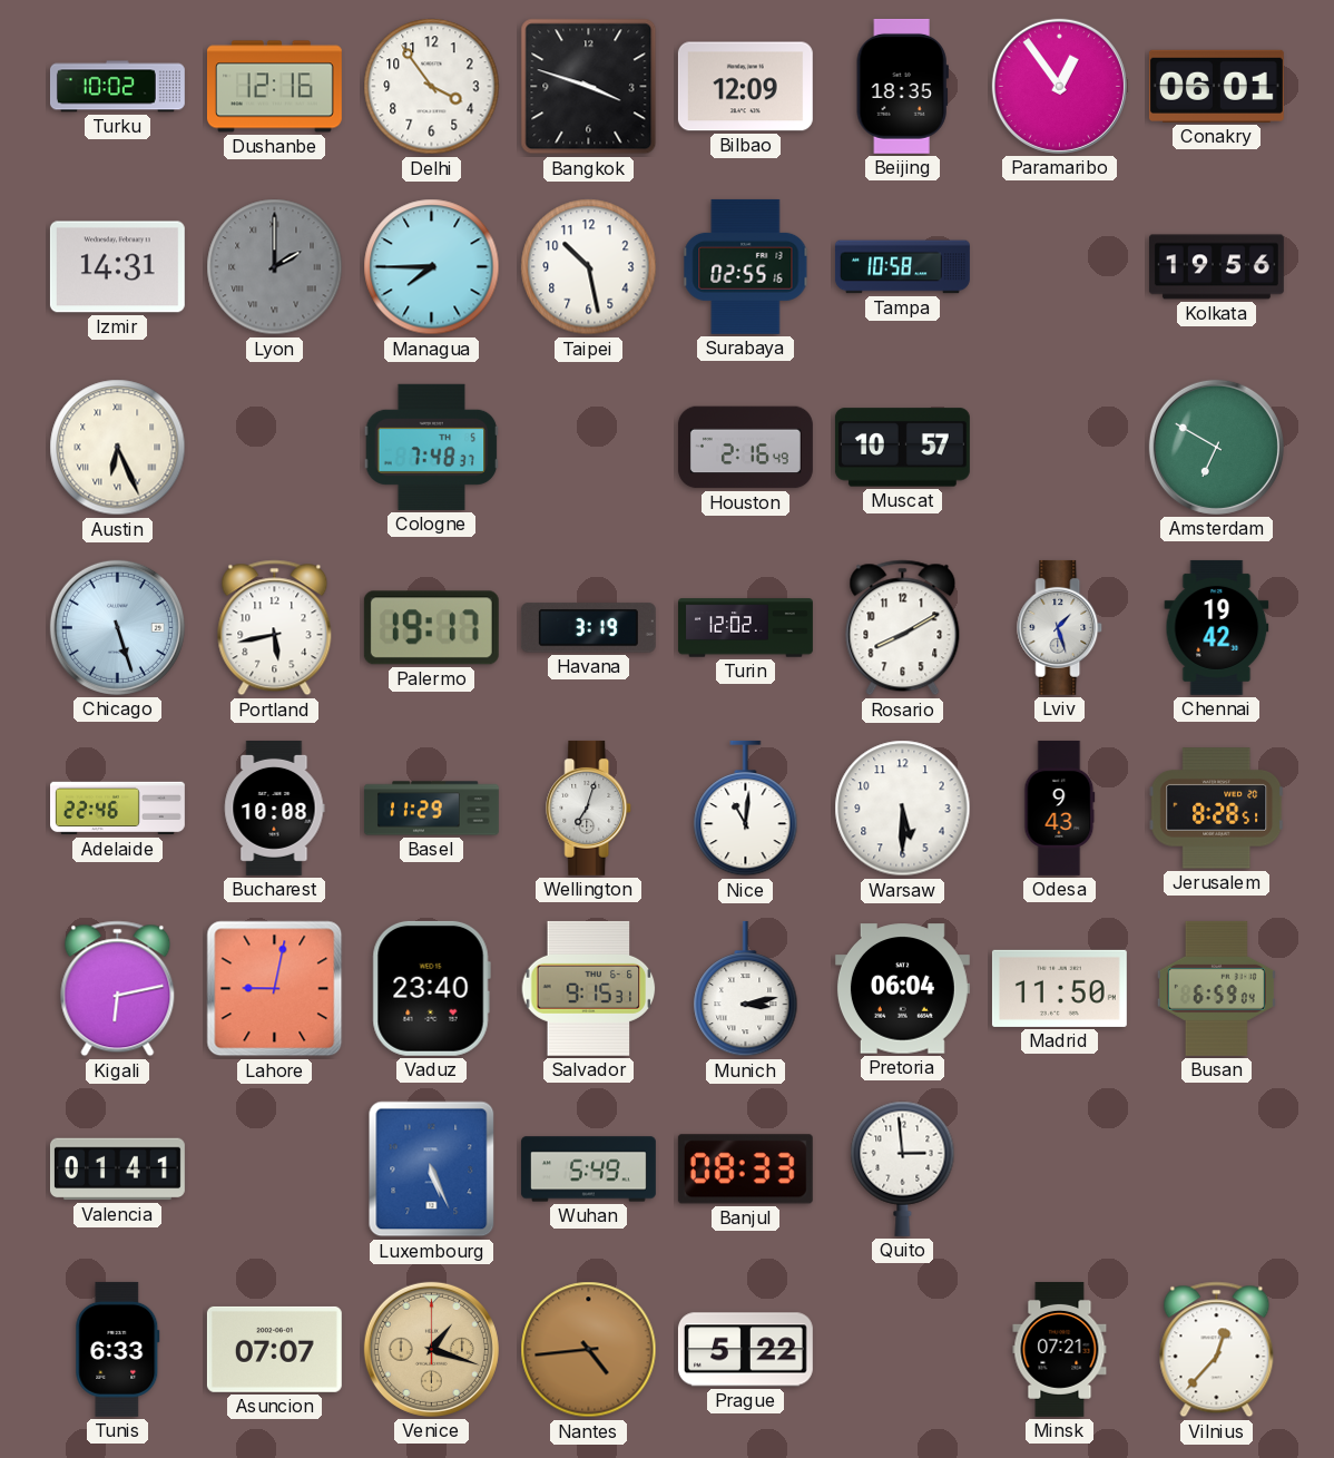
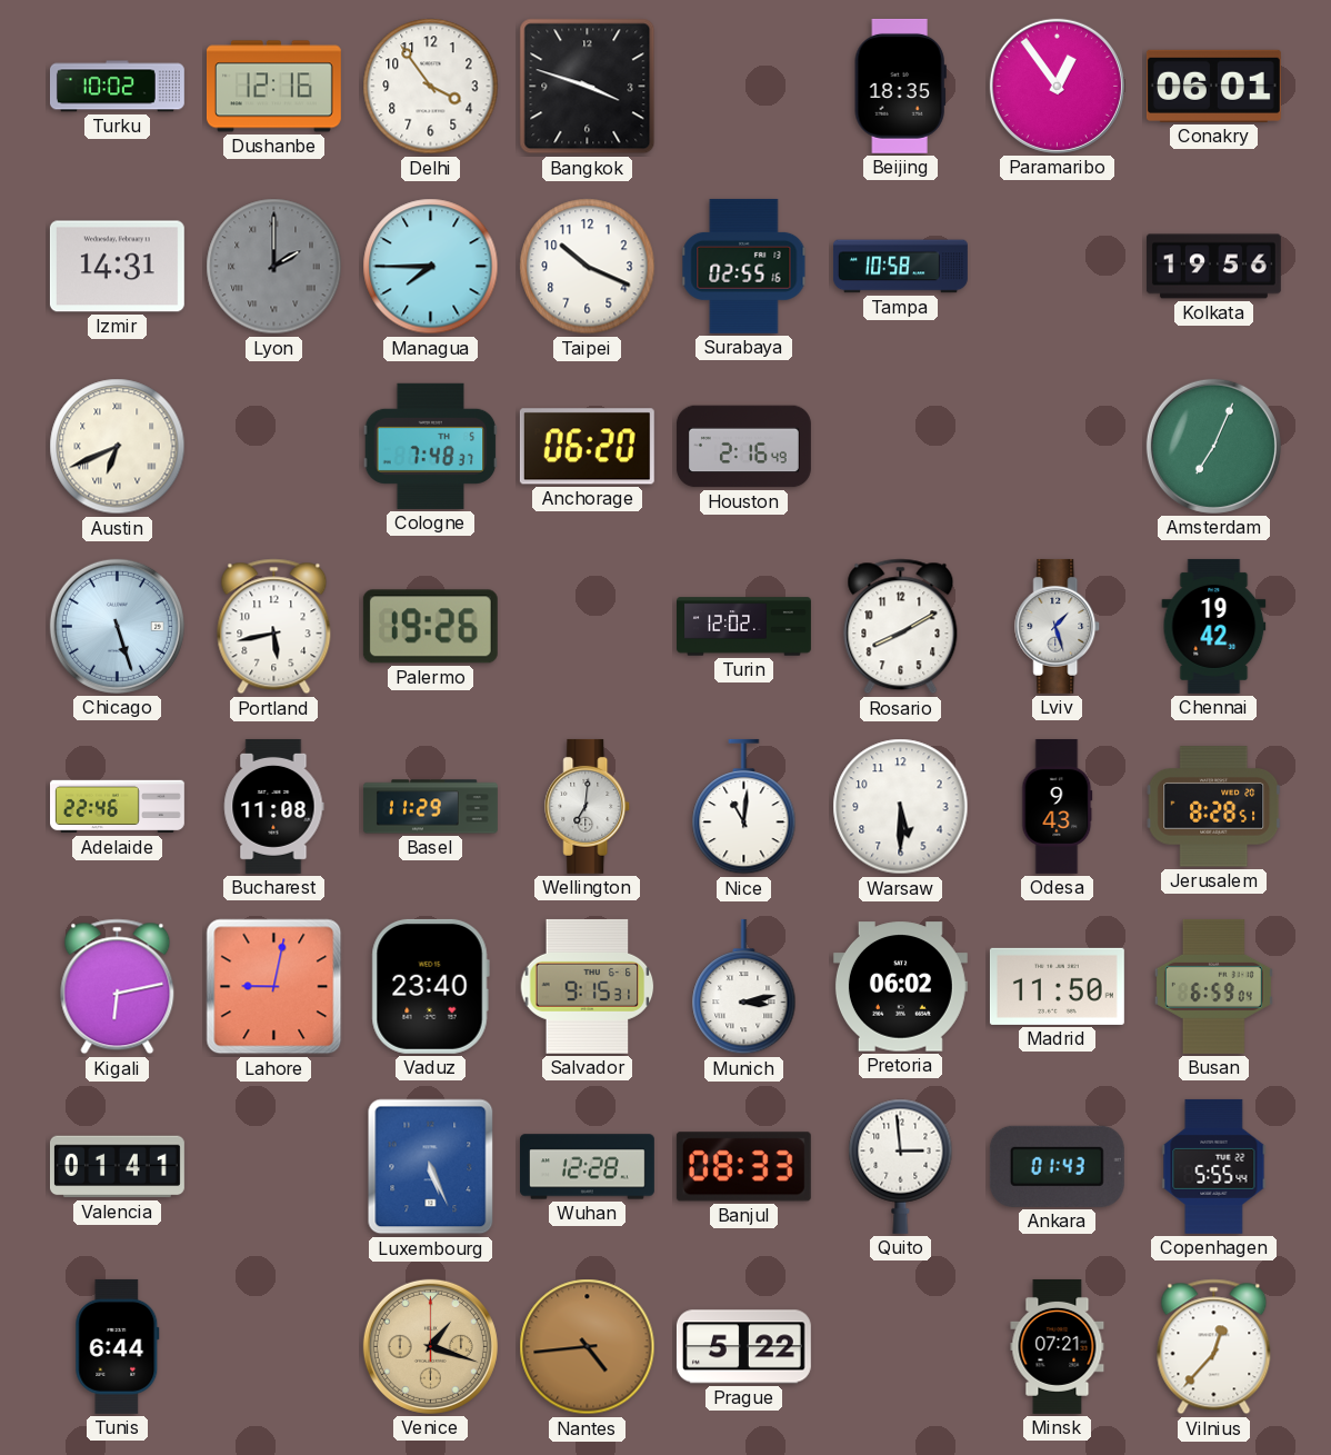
Bilbao: 12:09 -> none
Taipei: 10:28 -> 10:19
Austin: 6:26 -> 6:41
Anchorage: none -> 06:20
Muscat: 10:57 -> none
Amsterdam: 6:50 -> 7:04
Palermo: 19:17 -> 19:26
Havana: 3:19 -> none
Bucharest: 10:08 -> 11:08
Wellington: 7:03 -> 7:01
Pretoria: 06:04 -> 06:02
Wuhan: 5:49 -> 12:28
Ankara: none -> 01:43
Copenhagen: none -> 5:55
Tunis: 6:33 -> 6:44
Asuncion: 07:07 -> none
